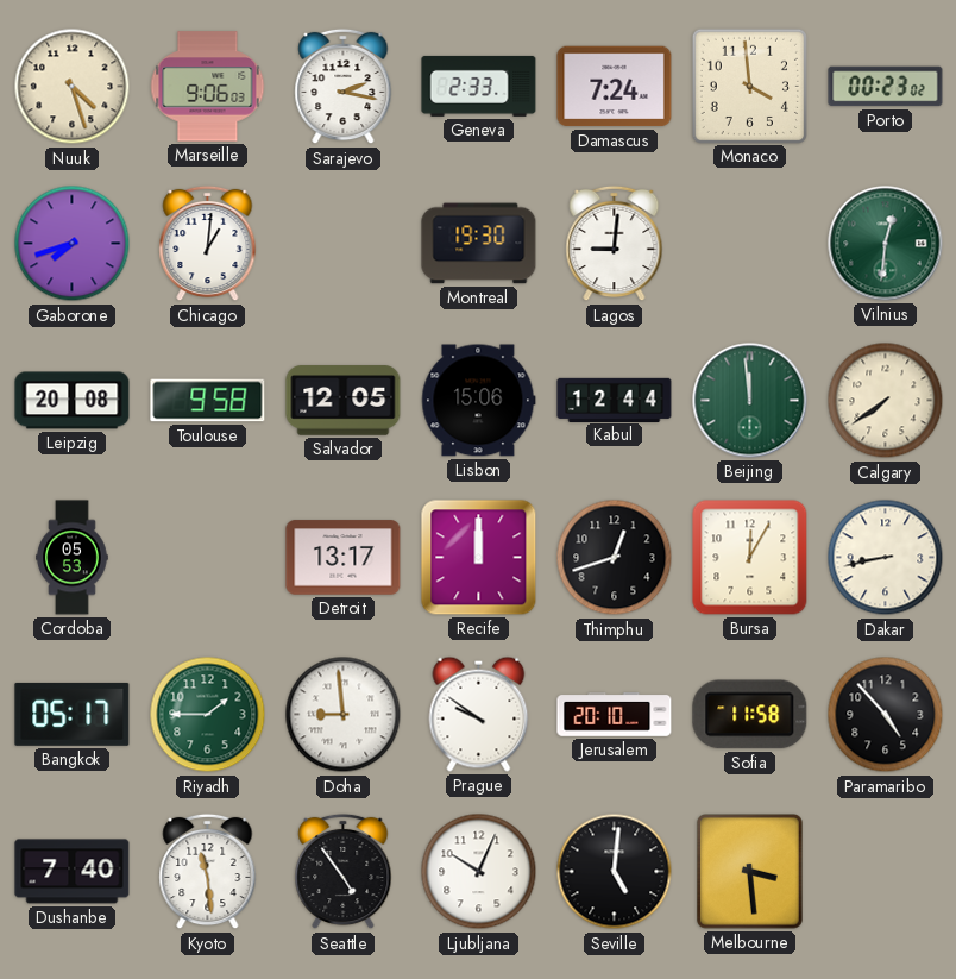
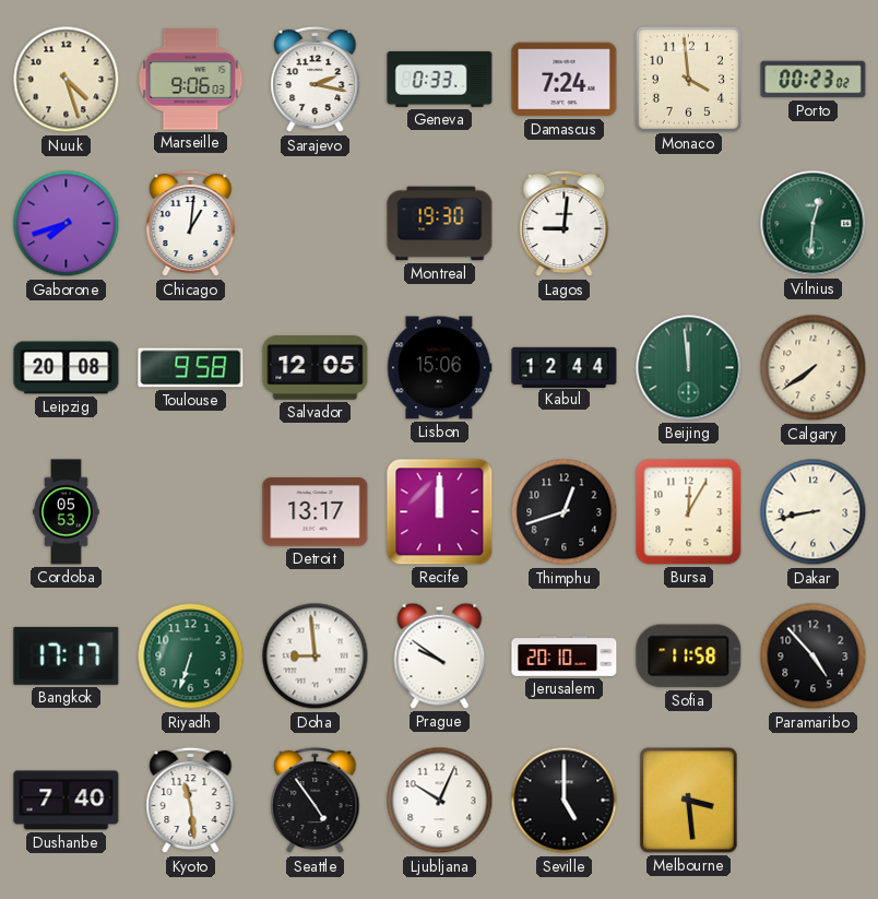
Geneva: 2:33 -> 0:33
Bangkok: 05:17 -> 17:17
Riyadh: 1:45 -> 6:33
Seville: 5:01 -> 5:00
